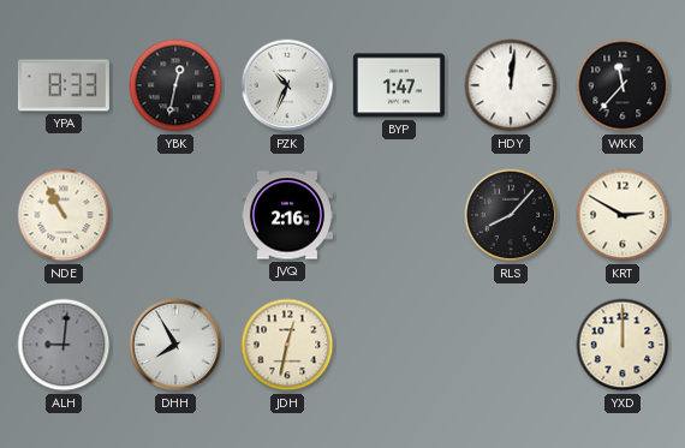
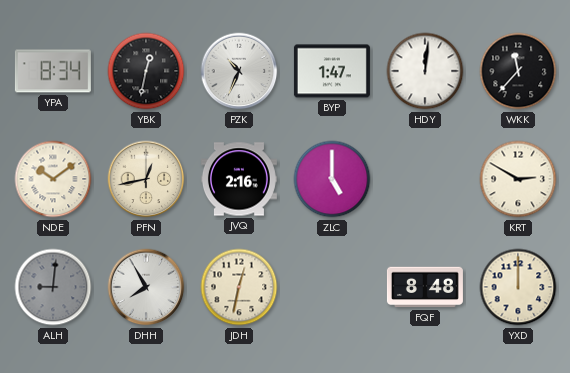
YPA: 8:33 -> 8:34
NDE: 10:55 -> 10:09
PFN: none -> 12:43
ZLC: none -> 5:00
RLS: 8:07 -> none
FQF: none -> 8:48
